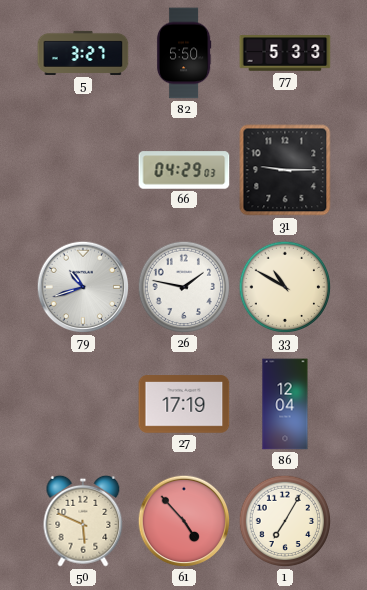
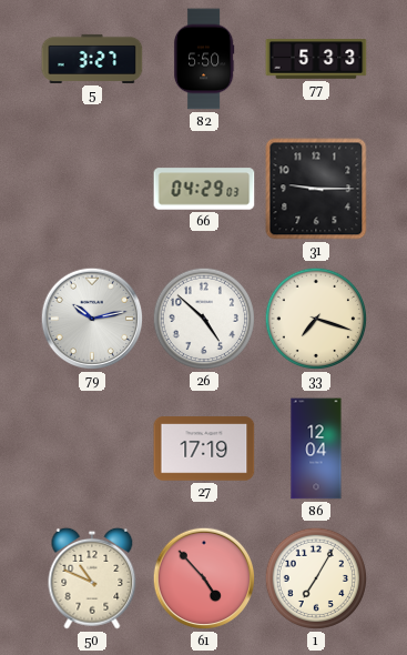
79: 10:42 -> 10:13
26: 1:47 -> 4:52
33: 10:50 -> 7:18
50: 5:49 -> 10:49
